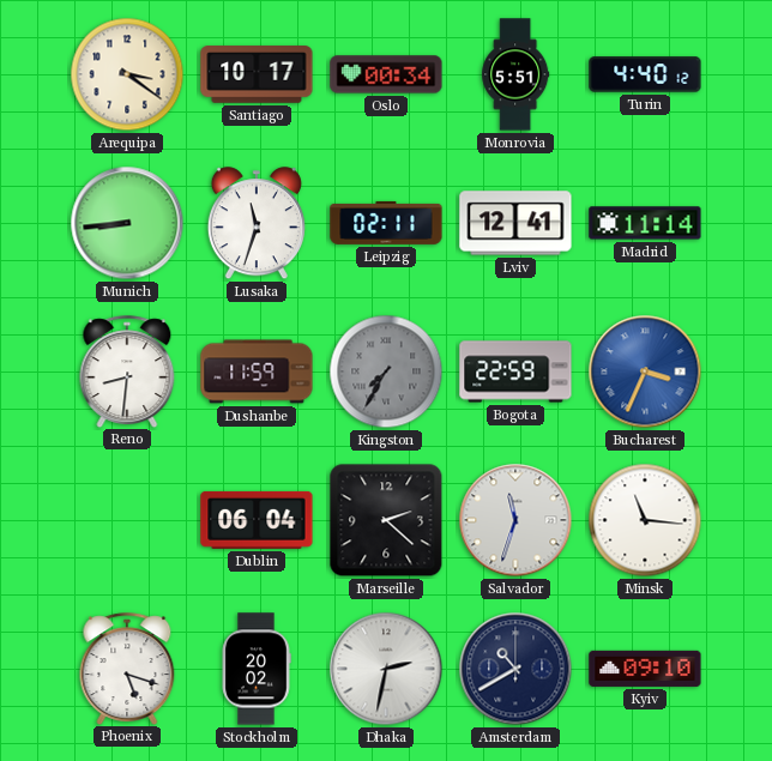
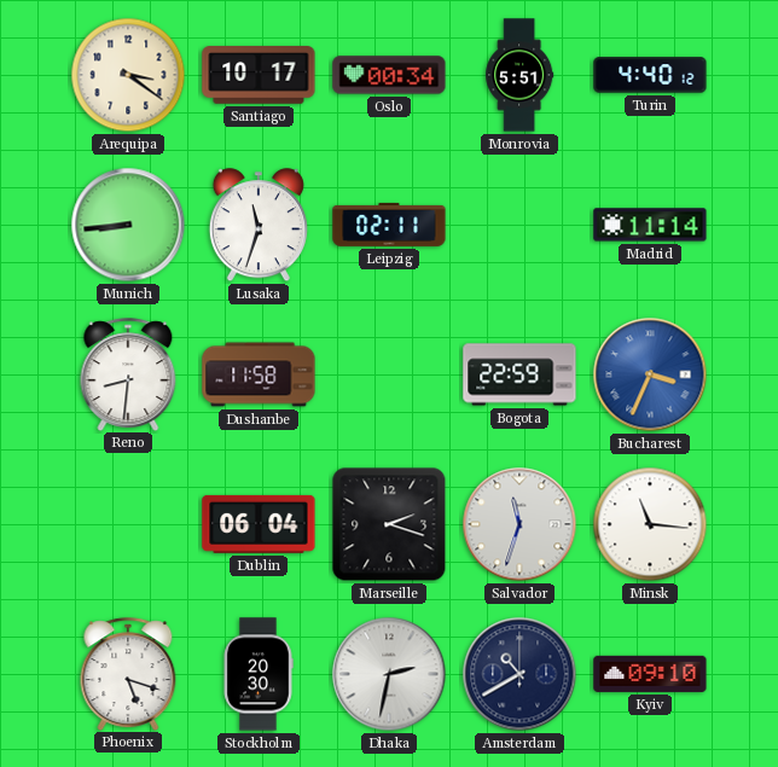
Lviv: 12:41 -> none
Dushanbe: 11:59 -> 11:58
Kingston: 7:35 -> none
Marseille: 2:22 -> 2:18
Stockholm: 20:02 -> 20:30
